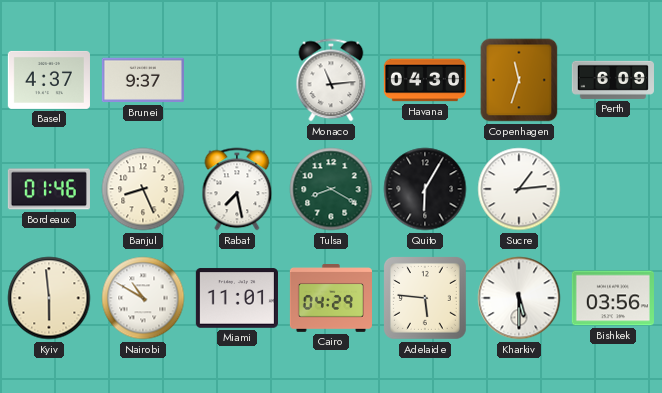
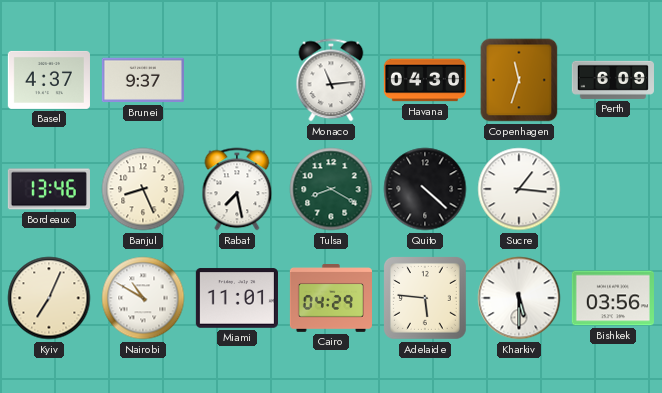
Bordeaux: 01:46 -> 13:46
Quito: 6:05 -> 4:22
Sucre: 1:14 -> 1:16
Kyiv: 5:59 -> 7:04
